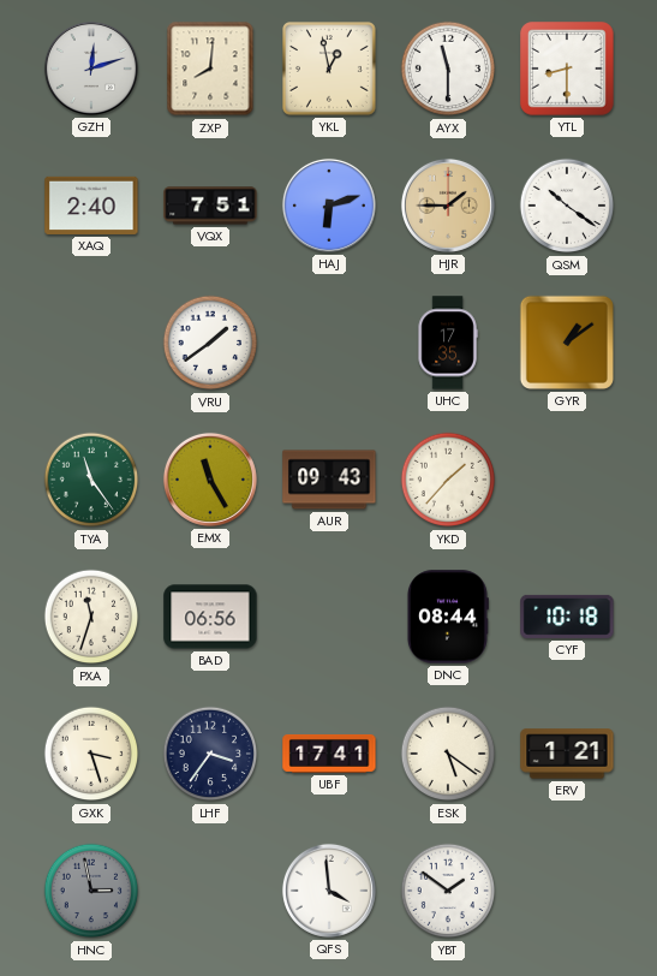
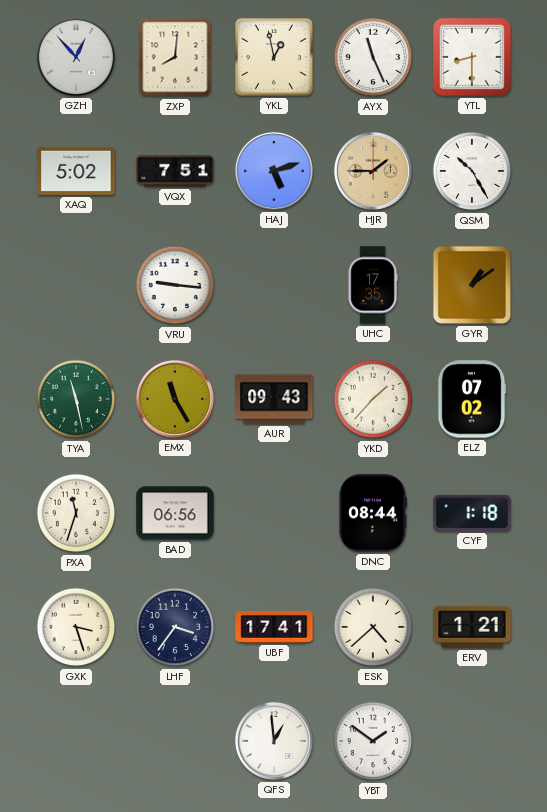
GZH: 12:12 -> 12:53
AYX: 11:30 -> 11:26
XAQ: 2:40 -> 5:02
HAJ: 6:12 -> 5:12
QSM: 10:21 -> 10:25
VRU: 1:39 -> 9:16
TYA: 11:24 -> 11:28
ELZ: none -> 07:02
CYF: 10:18 -> 1:18
ESK: 5:21 -> 4:38
HNC: 2:58 -> none
QFS: 3:59 -> 12:59
